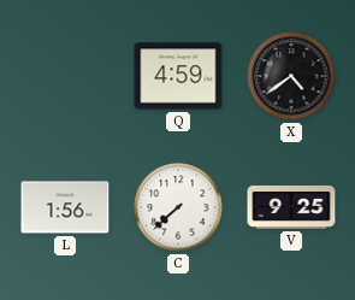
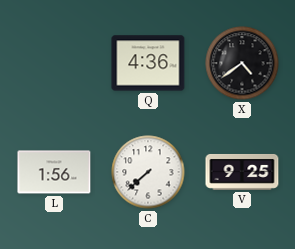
Q: 4:59 -> 4:36
